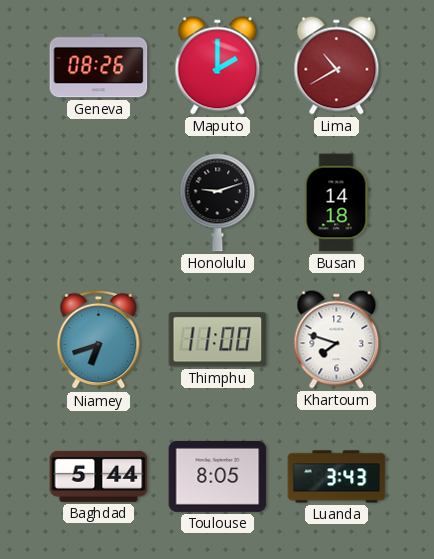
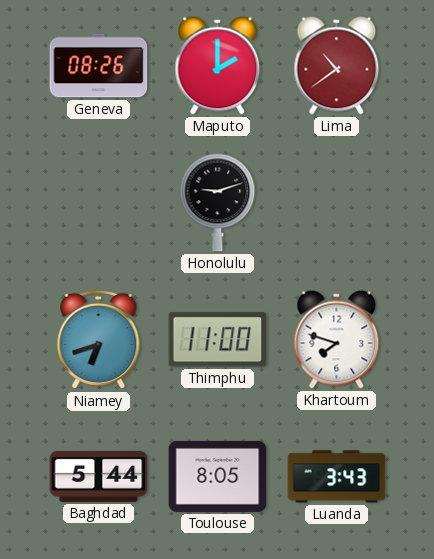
Lima: 10:40 -> 10:39
Busan: 14:18 -> none
